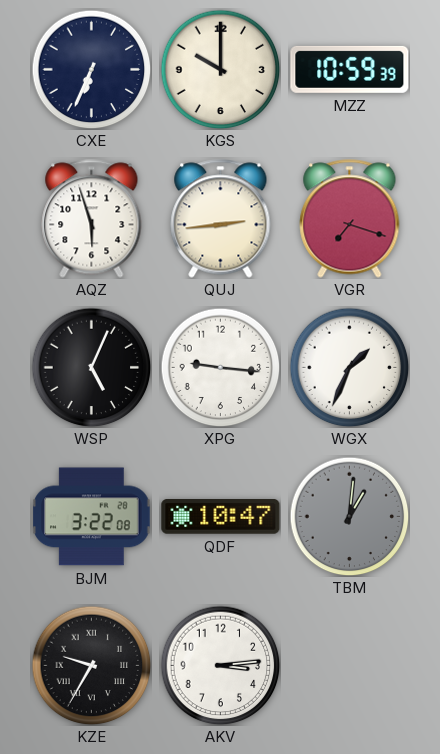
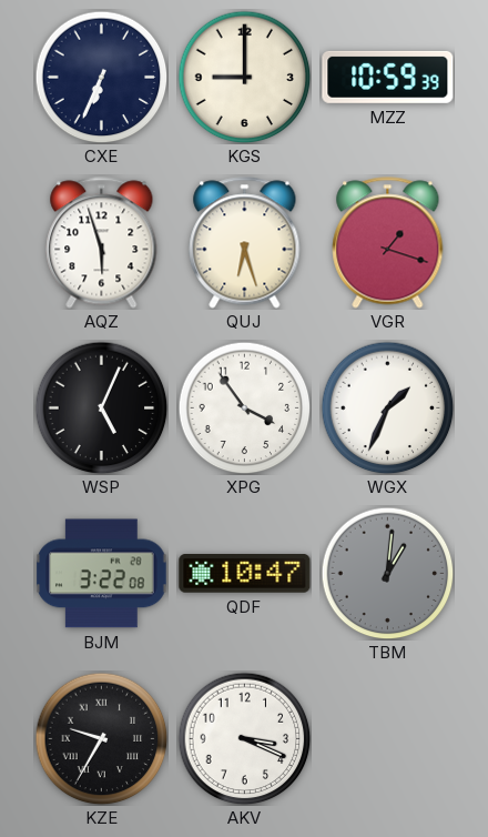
KGS: 10:00 -> 9:00
QUJ: 2:44 -> 6:27
VGR: 7:18 -> 1:18
XPG: 9:16 -> 3:54
AKV: 3:14 -> 3:19
